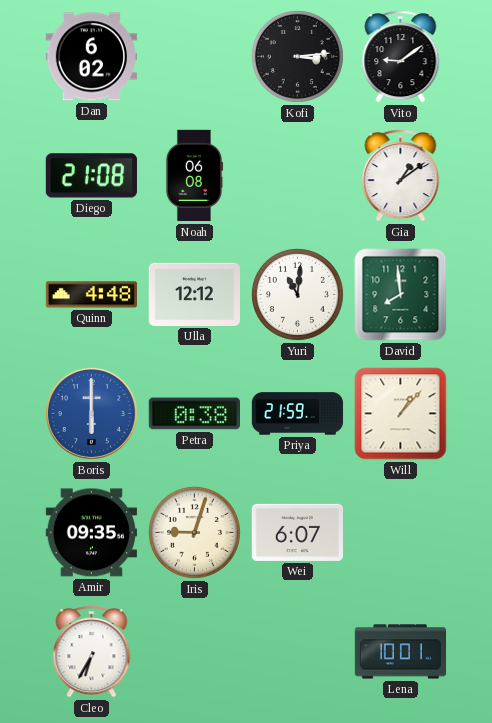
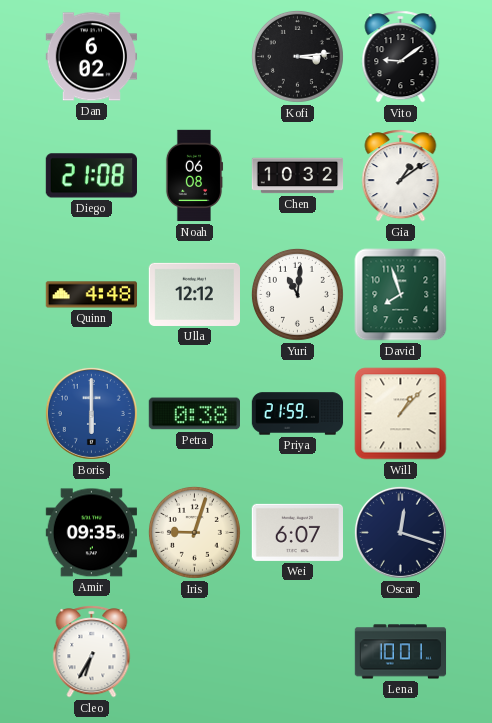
Chen: none -> 10:32
David: 7:59 -> 7:57
Oscar: none -> 12:18
